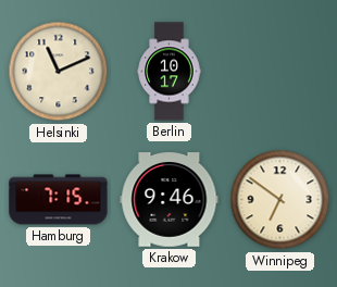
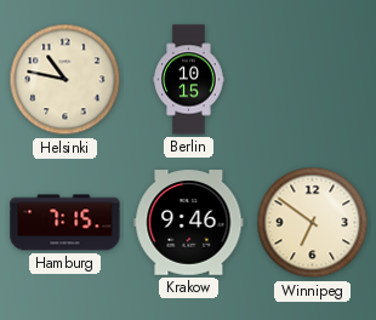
Helsinki: 11:11 -> 10:47
Berlin: 10:17 -> 10:15
